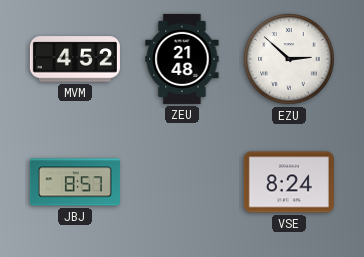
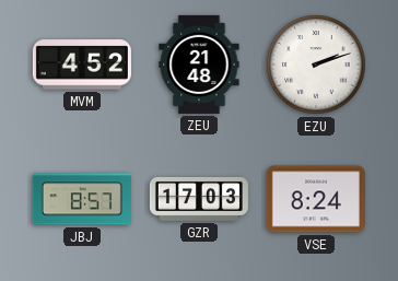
EZU: 2:52 -> 2:12
GZR: none -> 17:03
